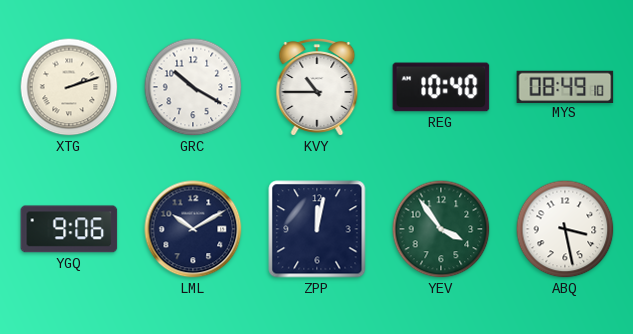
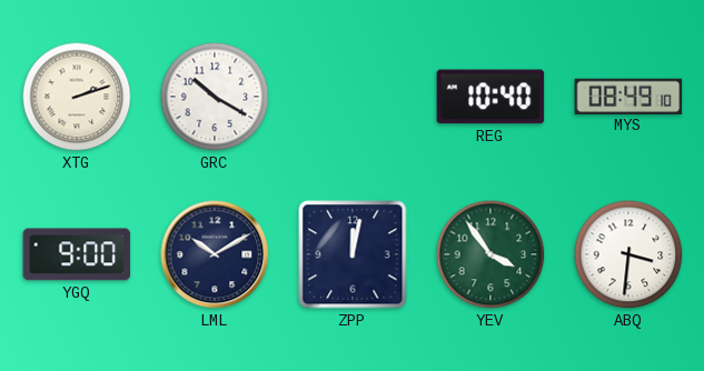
KVY: 10:45 -> none
YGQ: 9:06 -> 9:00
ABQ: 3:28 -> 3:31
